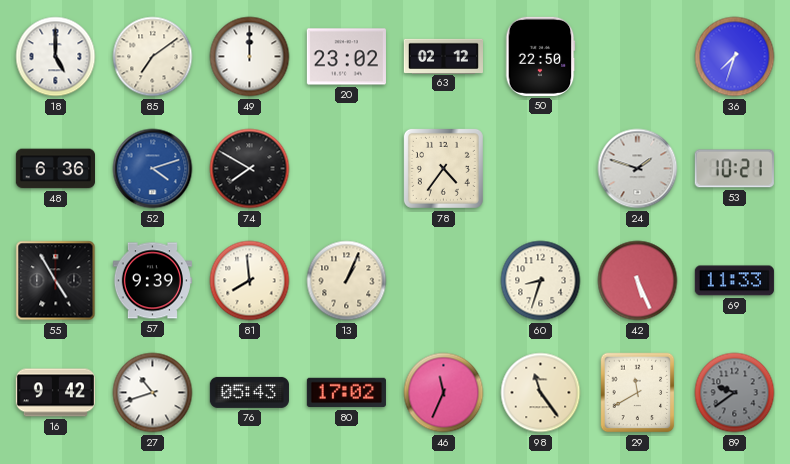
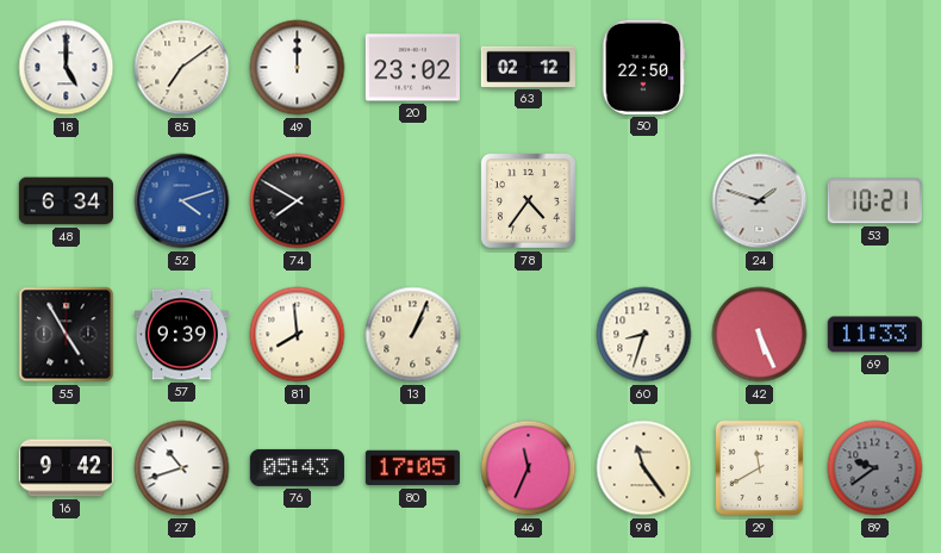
36: 7:33 -> none
48: 6:36 -> 6:34
80: 17:02 -> 17:05
